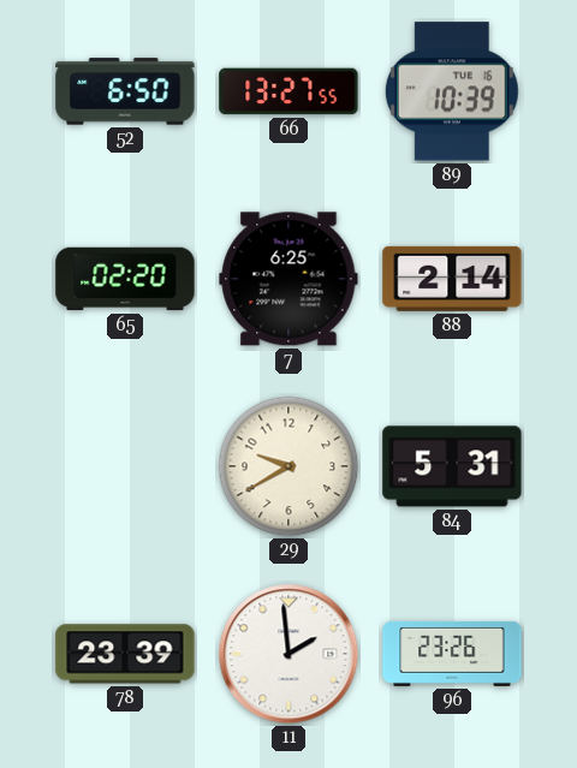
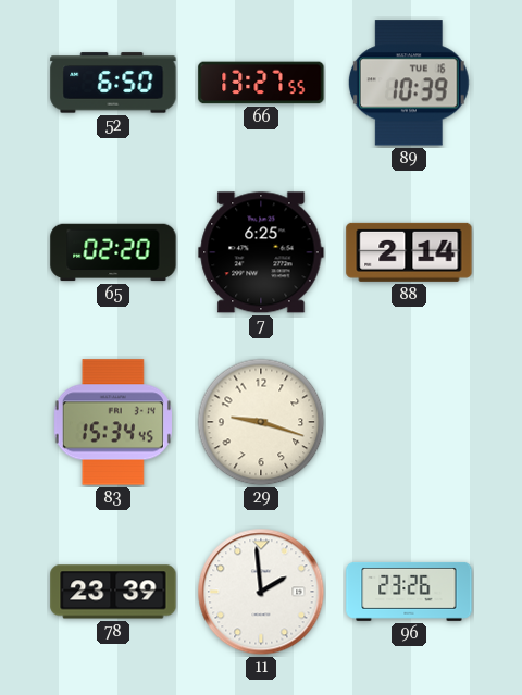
83: none -> 15:34
29: 9:40 -> 9:18
84: 5:31 -> none
